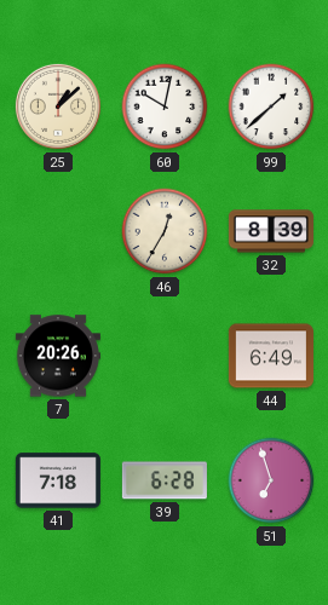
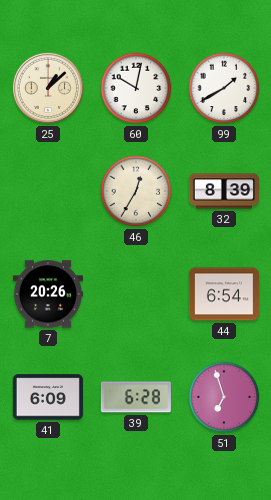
99: 1:38 -> 1:40
44: 6:49 -> 6:54
41: 7:18 -> 6:09
